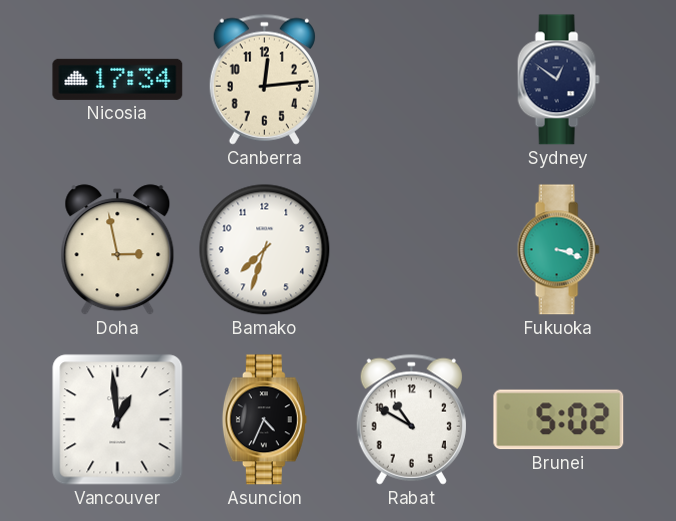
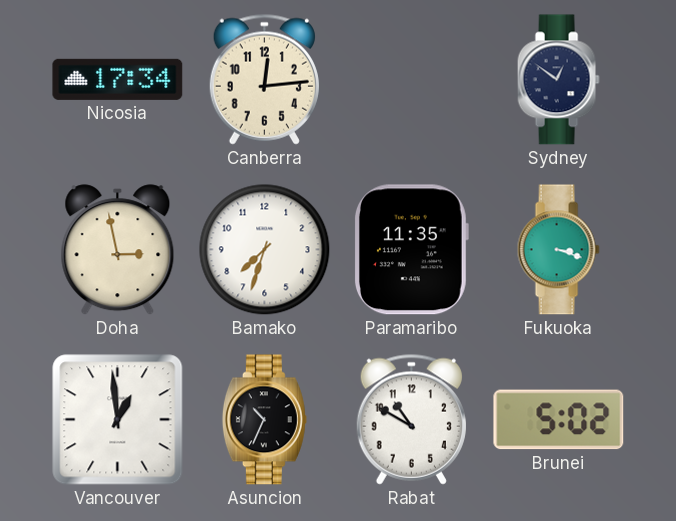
Paramaribo: none -> 11:35
Asuncion: 4:34 -> 10:34
